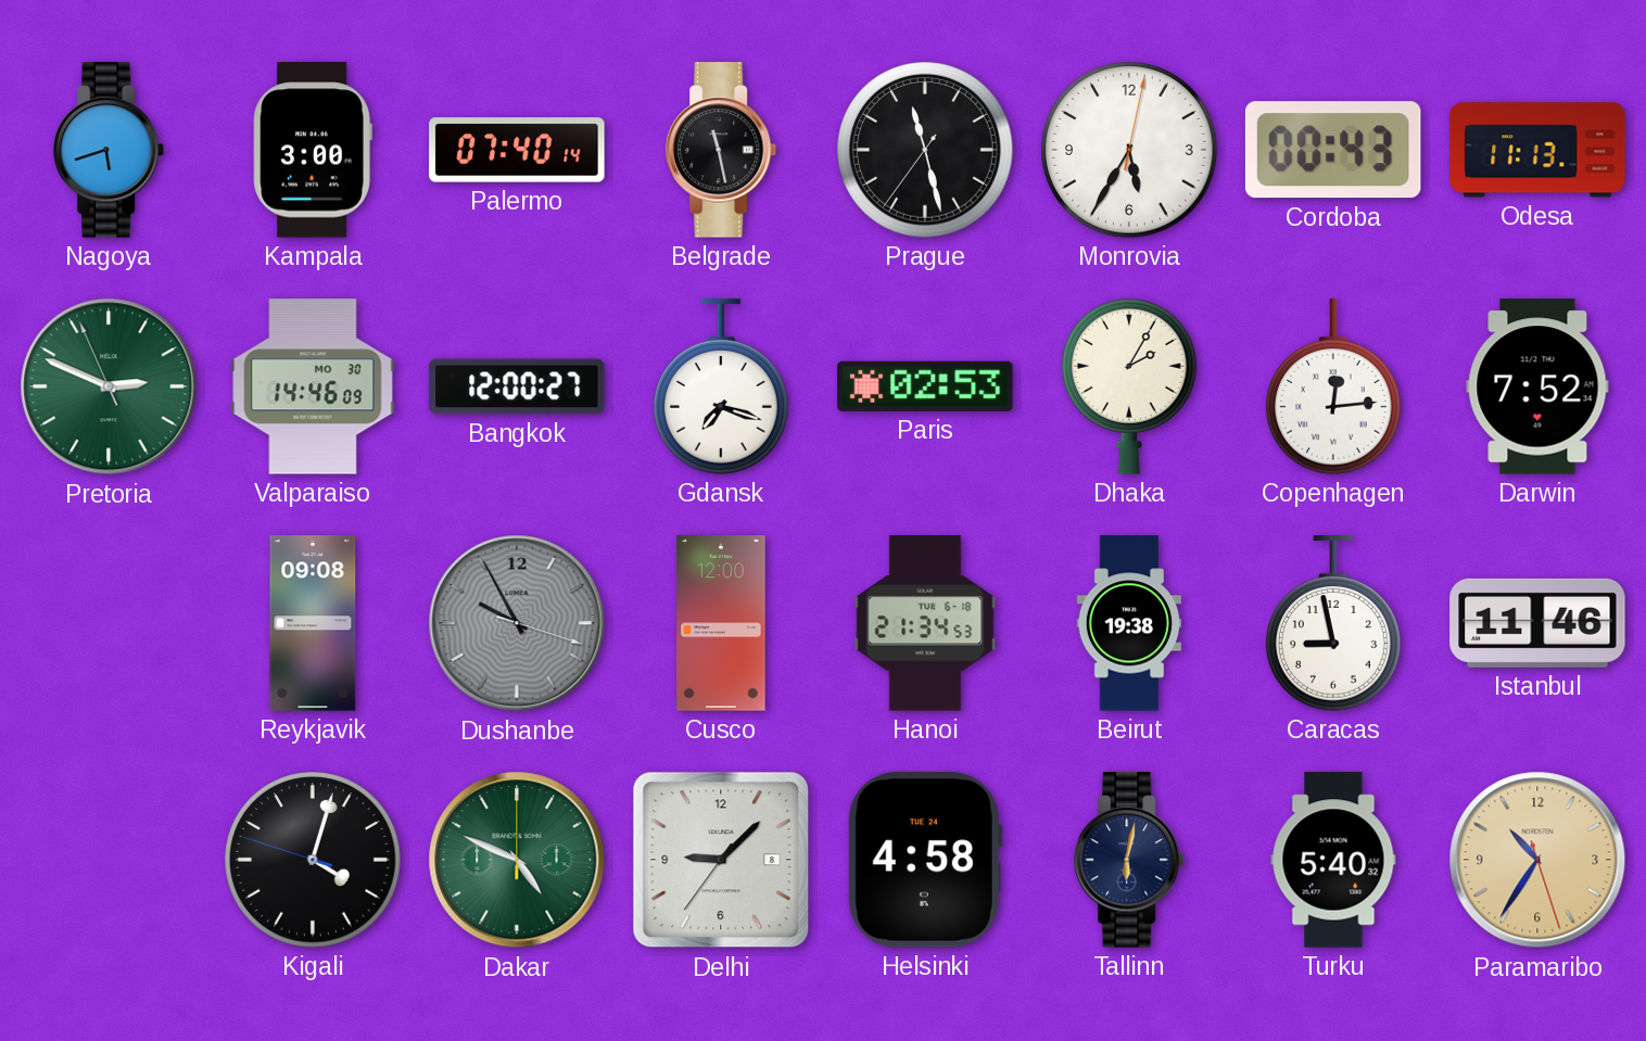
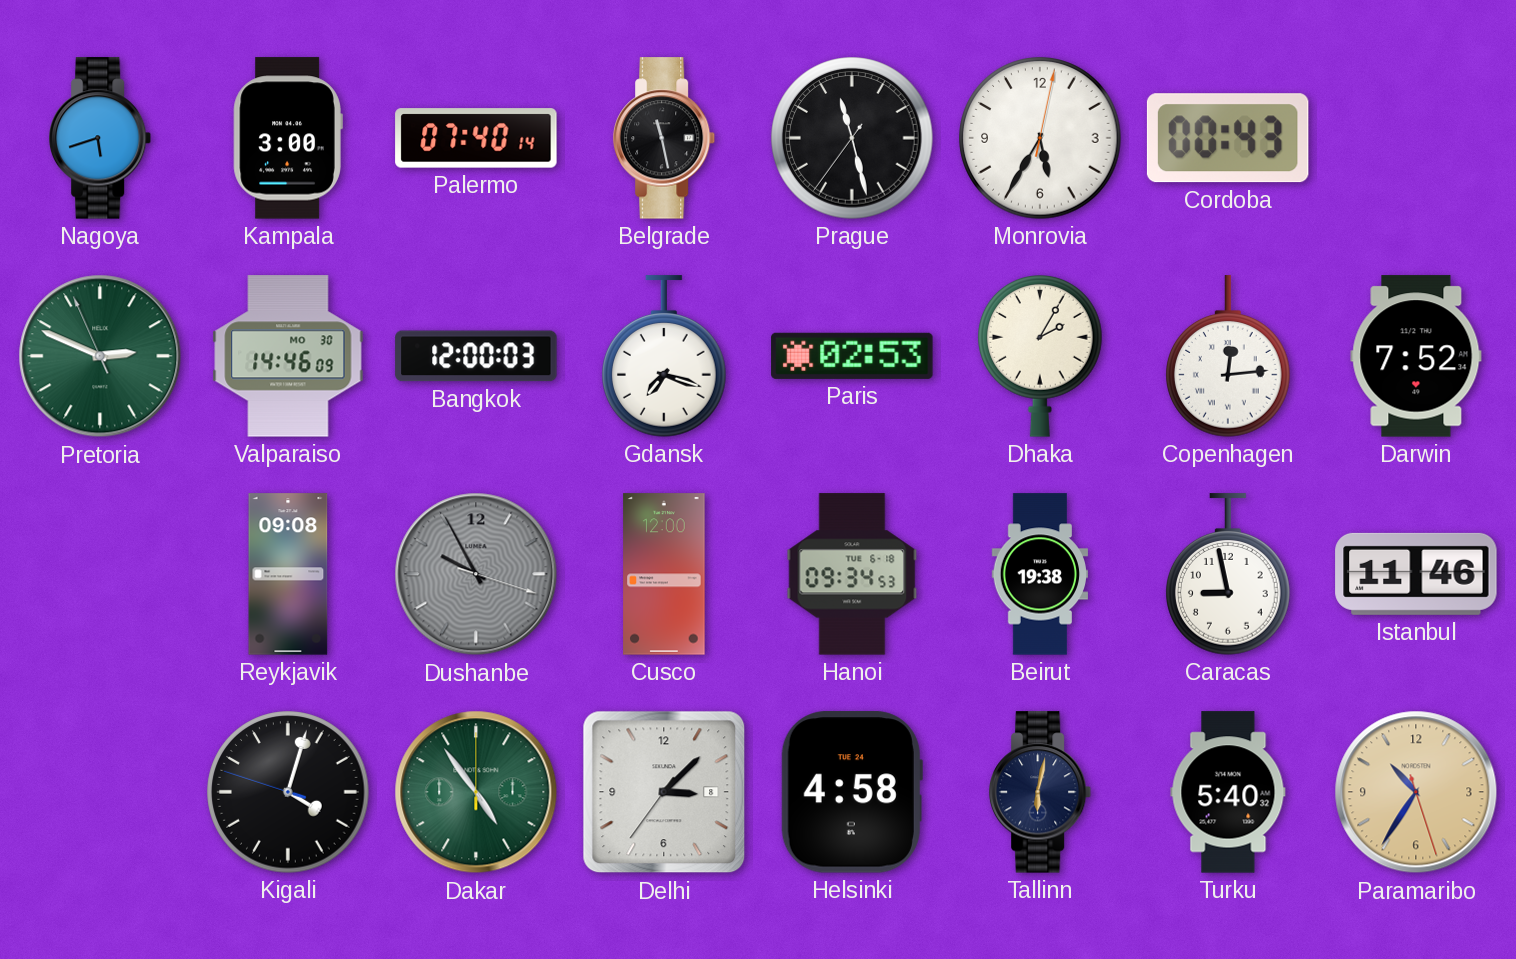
Odesa: 11:13 -> none
Bangkok: 12:00:27 -> 12:00:03
Hanoi: 21:34 -> 09:34
Dakar: 4:49 -> 4:54
Delhi: 9:07 -> 3:07
